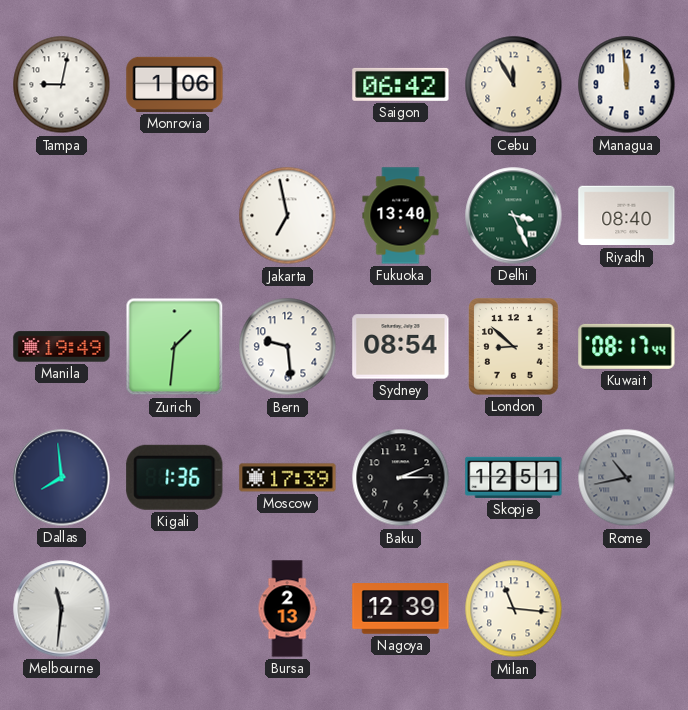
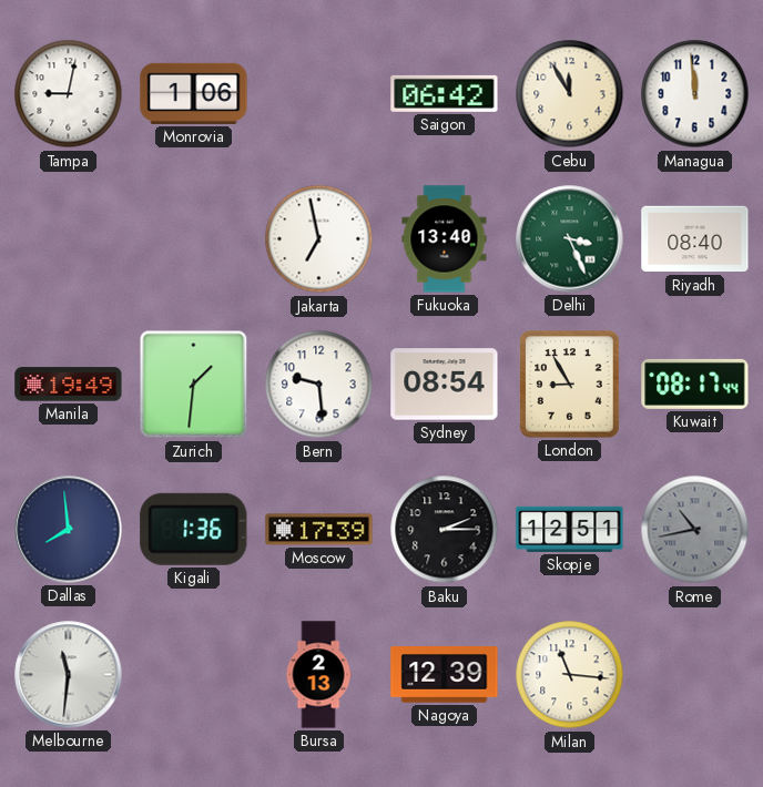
London: 8:52 -> 8:55
